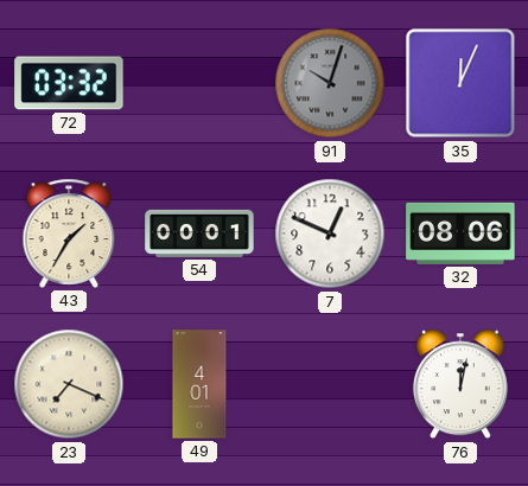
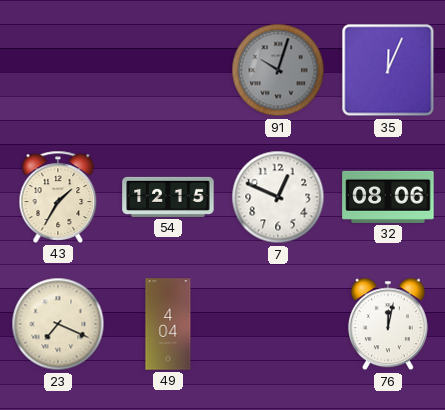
72: 03:32 -> none
54: 00:01 -> 12:15
49: 4:01 -> 4:04
